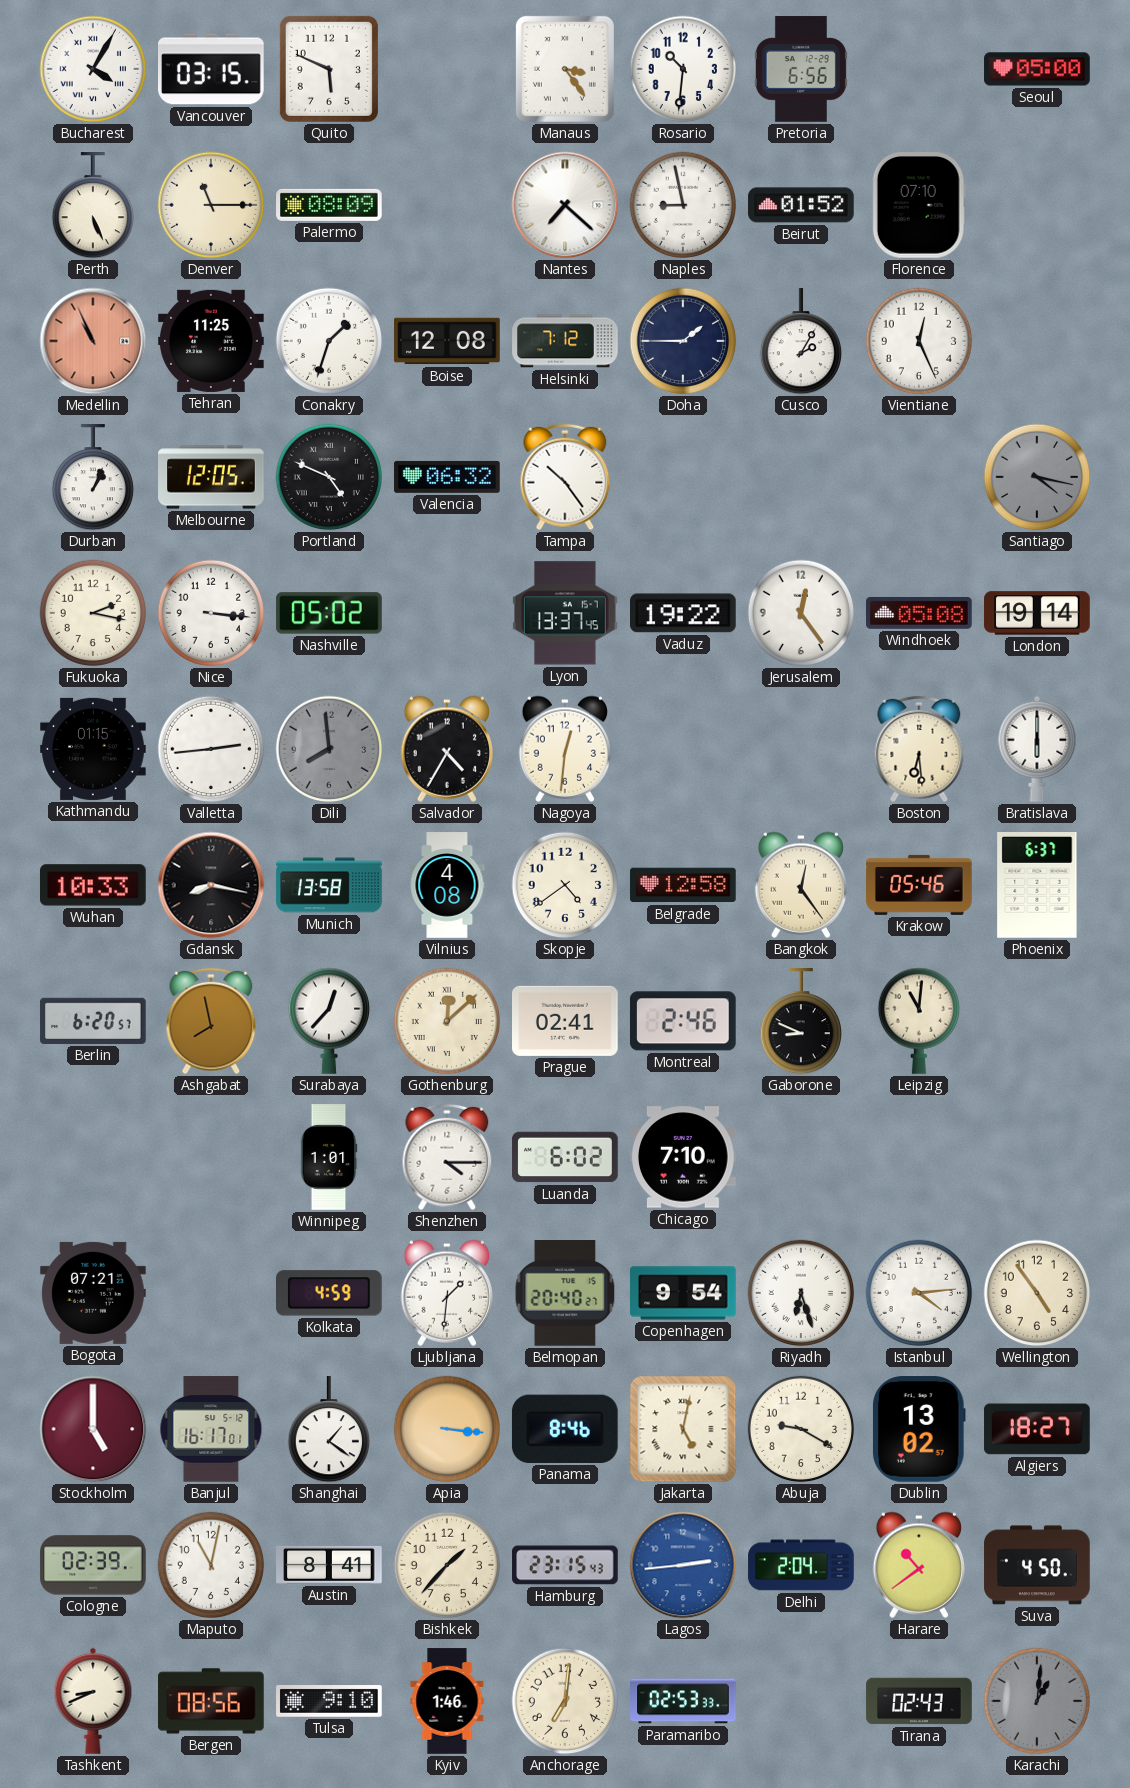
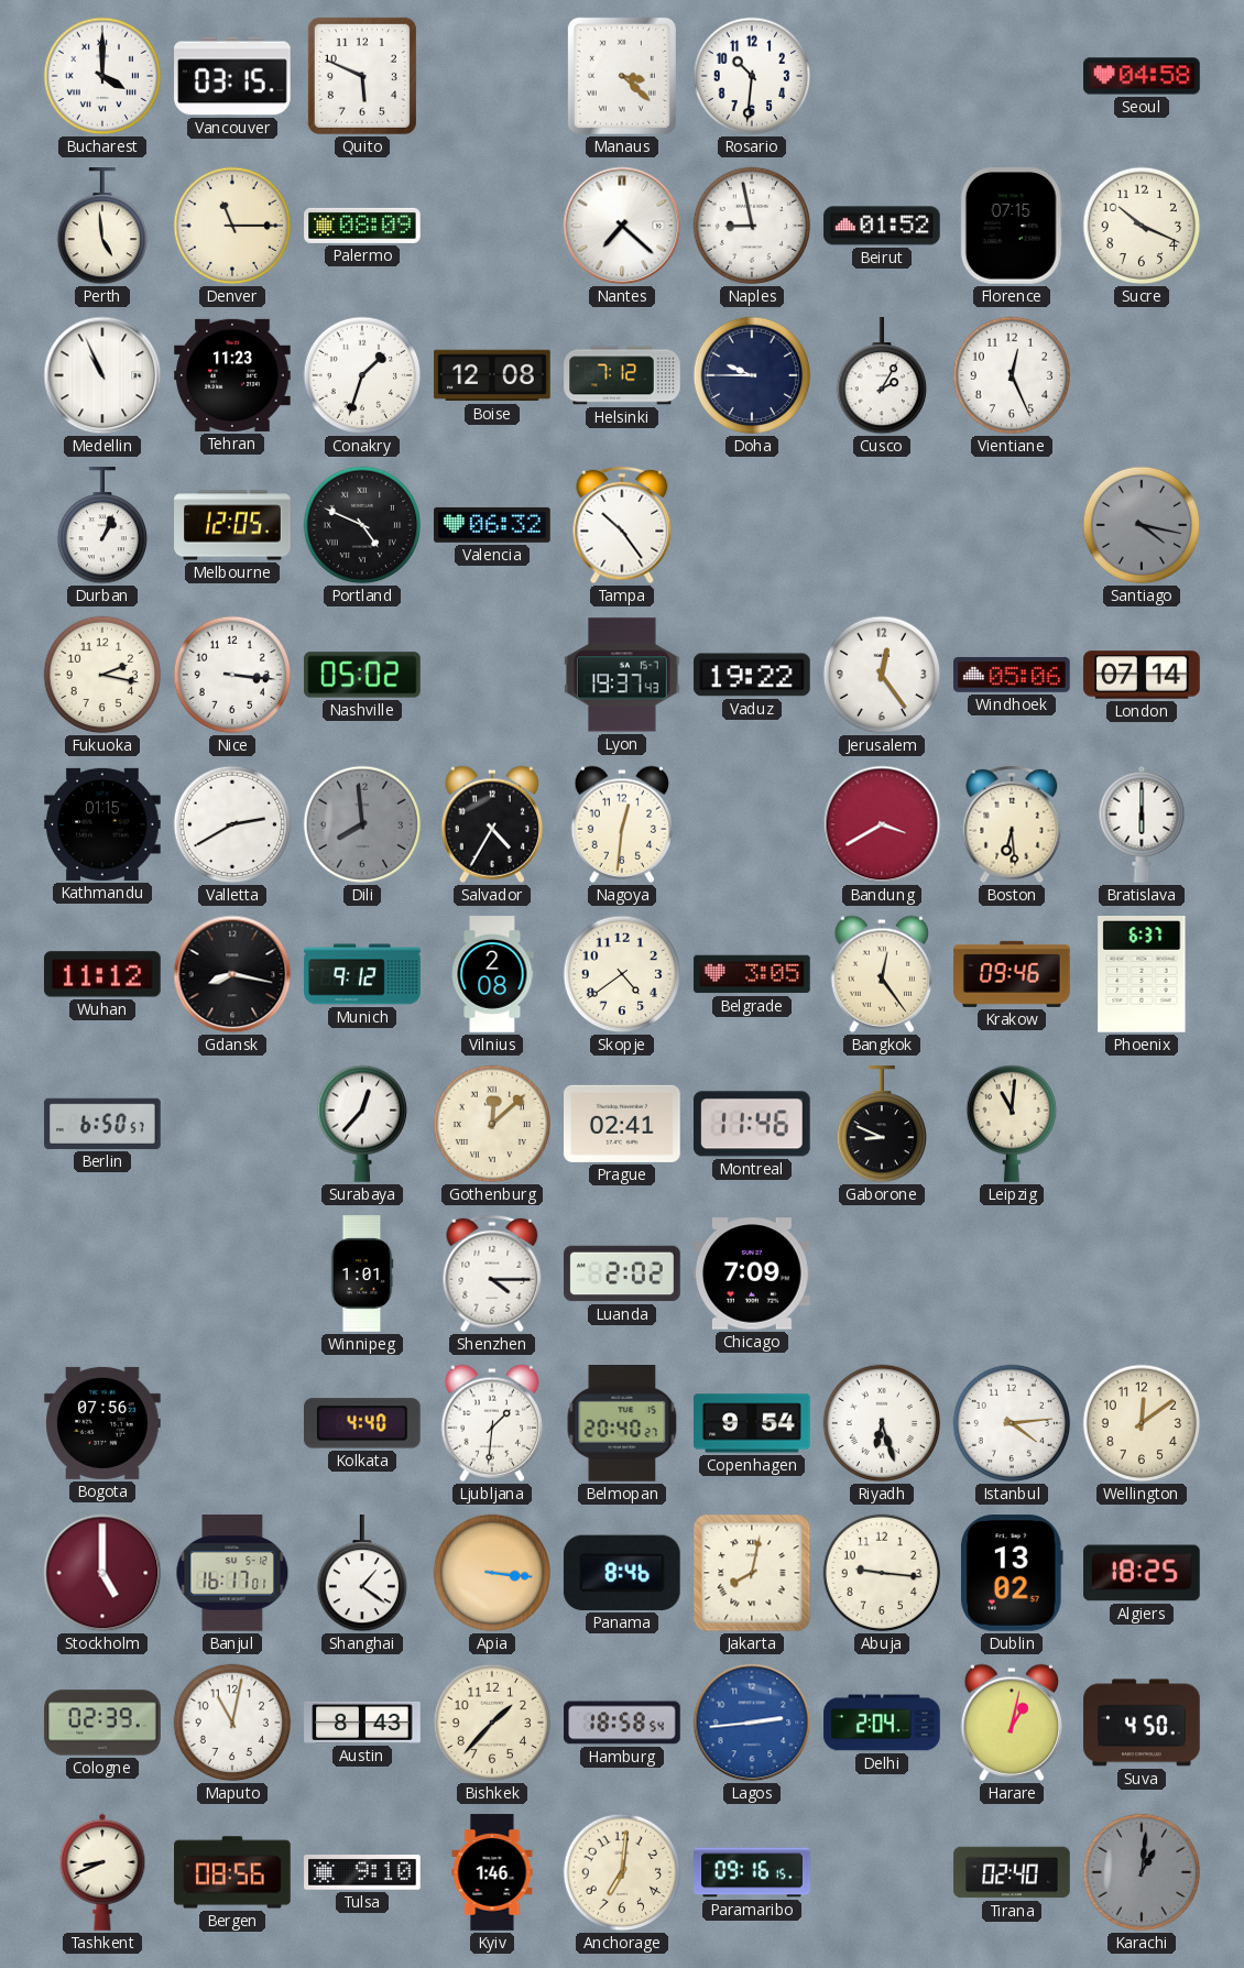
Bucharest: 4:05 -> 4:00
Manaus: 3:24 -> 3:22
Pretoria: 6:56 -> none
Seoul: 05:00 -> 04:58
Perth: 5:26 -> 4:59
Florence: 07:10 -> 07:15
Sucre: none -> 10:19
Medellin dial: salmon -> white
Tehran: 11:25 -> 11:23
Doha: 1:45 -> 9:45
Lyon: 13:37 -> 19:37
Windhoek: 05:08 -> 05:06
London: 19:14 -> 07:14
Valletta: 2:44 -> 2:40
Bandung: none -> 3:40
Wuhan: 10:33 -> 11:12
Munich: 13:58 -> 9:12
Vilnius: 4:08 -> 2:08
Belgrade: 12:58 -> 3:05
Krakow: 05:46 -> 09:46
Berlin: 6:20 -> 6:50
Ashgabat: 7:58 -> none
Montreal: 2:46 -> 11:46
Luanda: 6:02 -> 2:02
Chicago: 7:10 -> 7:09
Bogota: 07:21 -> 07:56
Kolkata: 4:59 -> 4:40
Wellington: 4:54 -> 12:09
Jakarta: 5:02 -> 8:02
Abuja: 9:20 -> 9:16
Algiers: 18:27 -> 18:25
Austin: 8:41 -> 8:43
Hamburg: 23:15 -> 18:58
Harare: 10:39 -> 1:02
Paramaribo: 02:53 -> 09:16
Tirana: 02:43 -> 02:40
